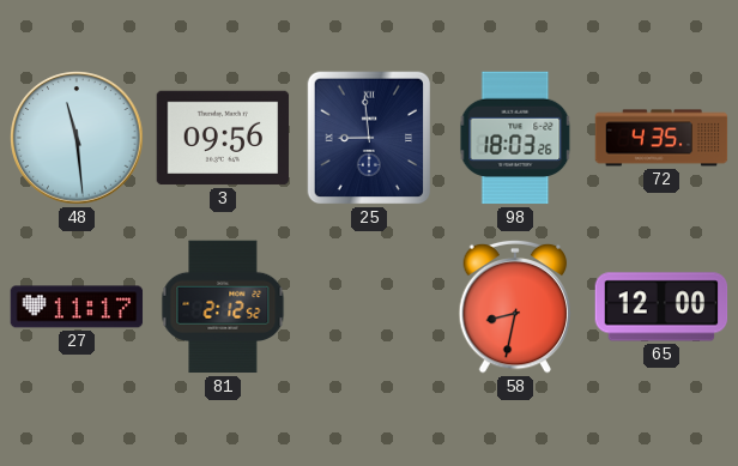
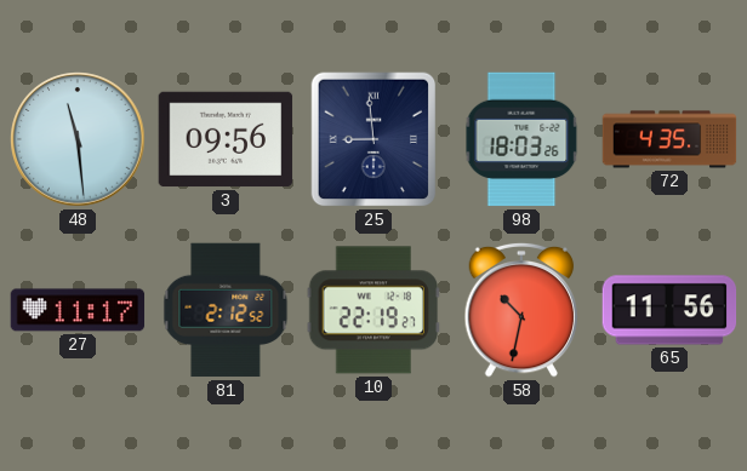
10: none -> 22:19
58: 8:32 -> 10:32
65: 12:00 -> 11:56
